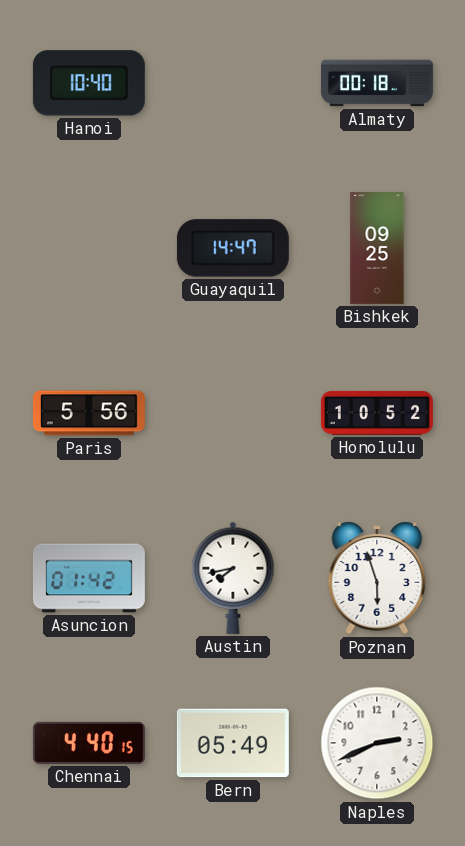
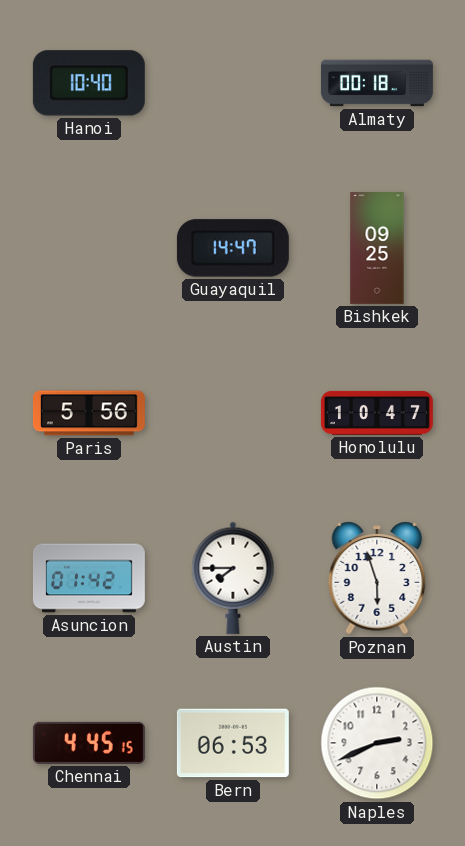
Honolulu: 10:52 -> 10:47
Austin: 7:43 -> 7:45
Chennai: 4:40 -> 4:45
Bern: 05:49 -> 06:53
